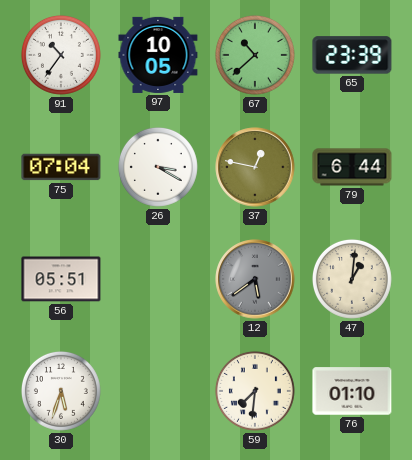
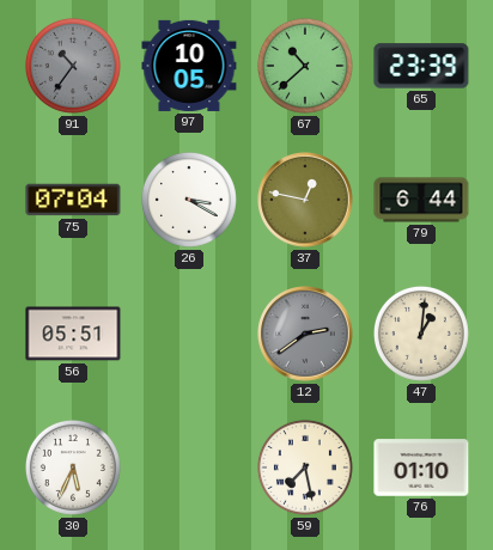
91 dial: white -> grey
12: 5:39 -> 2:39
30: 5:33 -> 5:34
59: 7:31 -> 7:28
